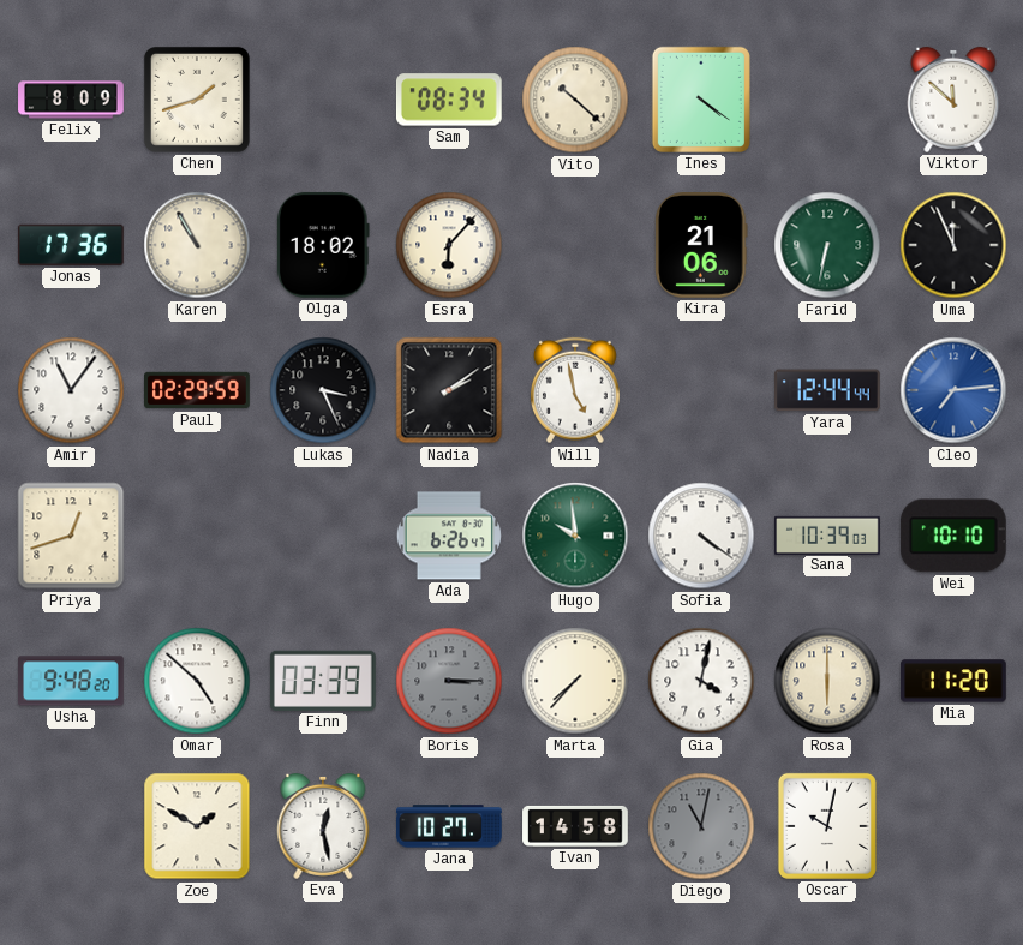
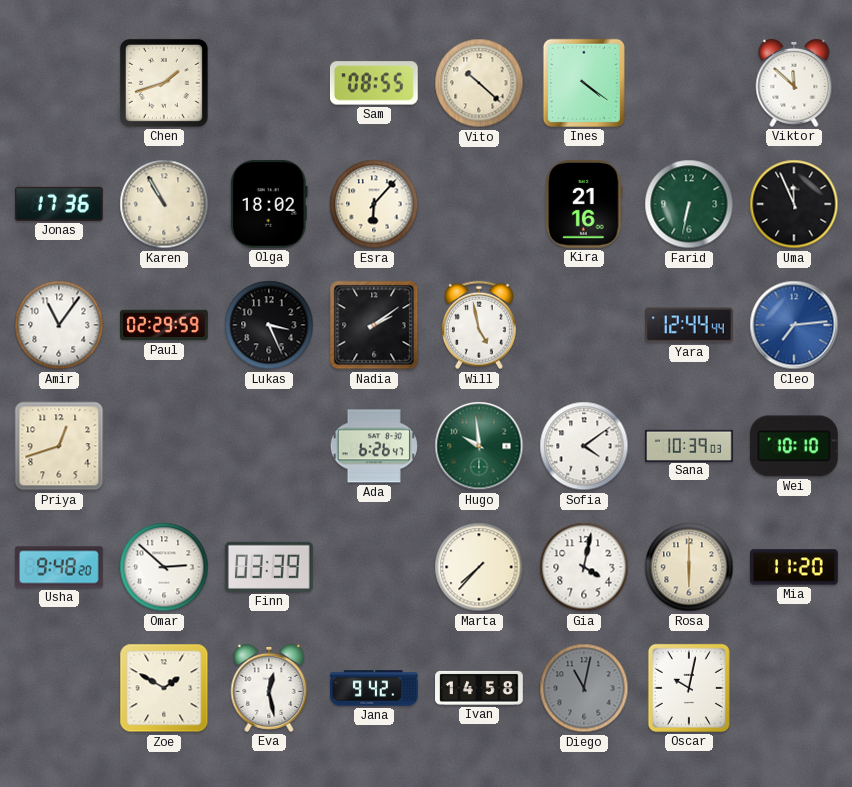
Felix: 8:09 -> none
Sam: 08:34 -> 08:55
Kira: 21:06 -> 21:16
Sofia: 4:21 -> 4:09
Omar: 4:52 -> 2:52
Boris: 3:15 -> none
Jana: 10:27 -> 9:42
